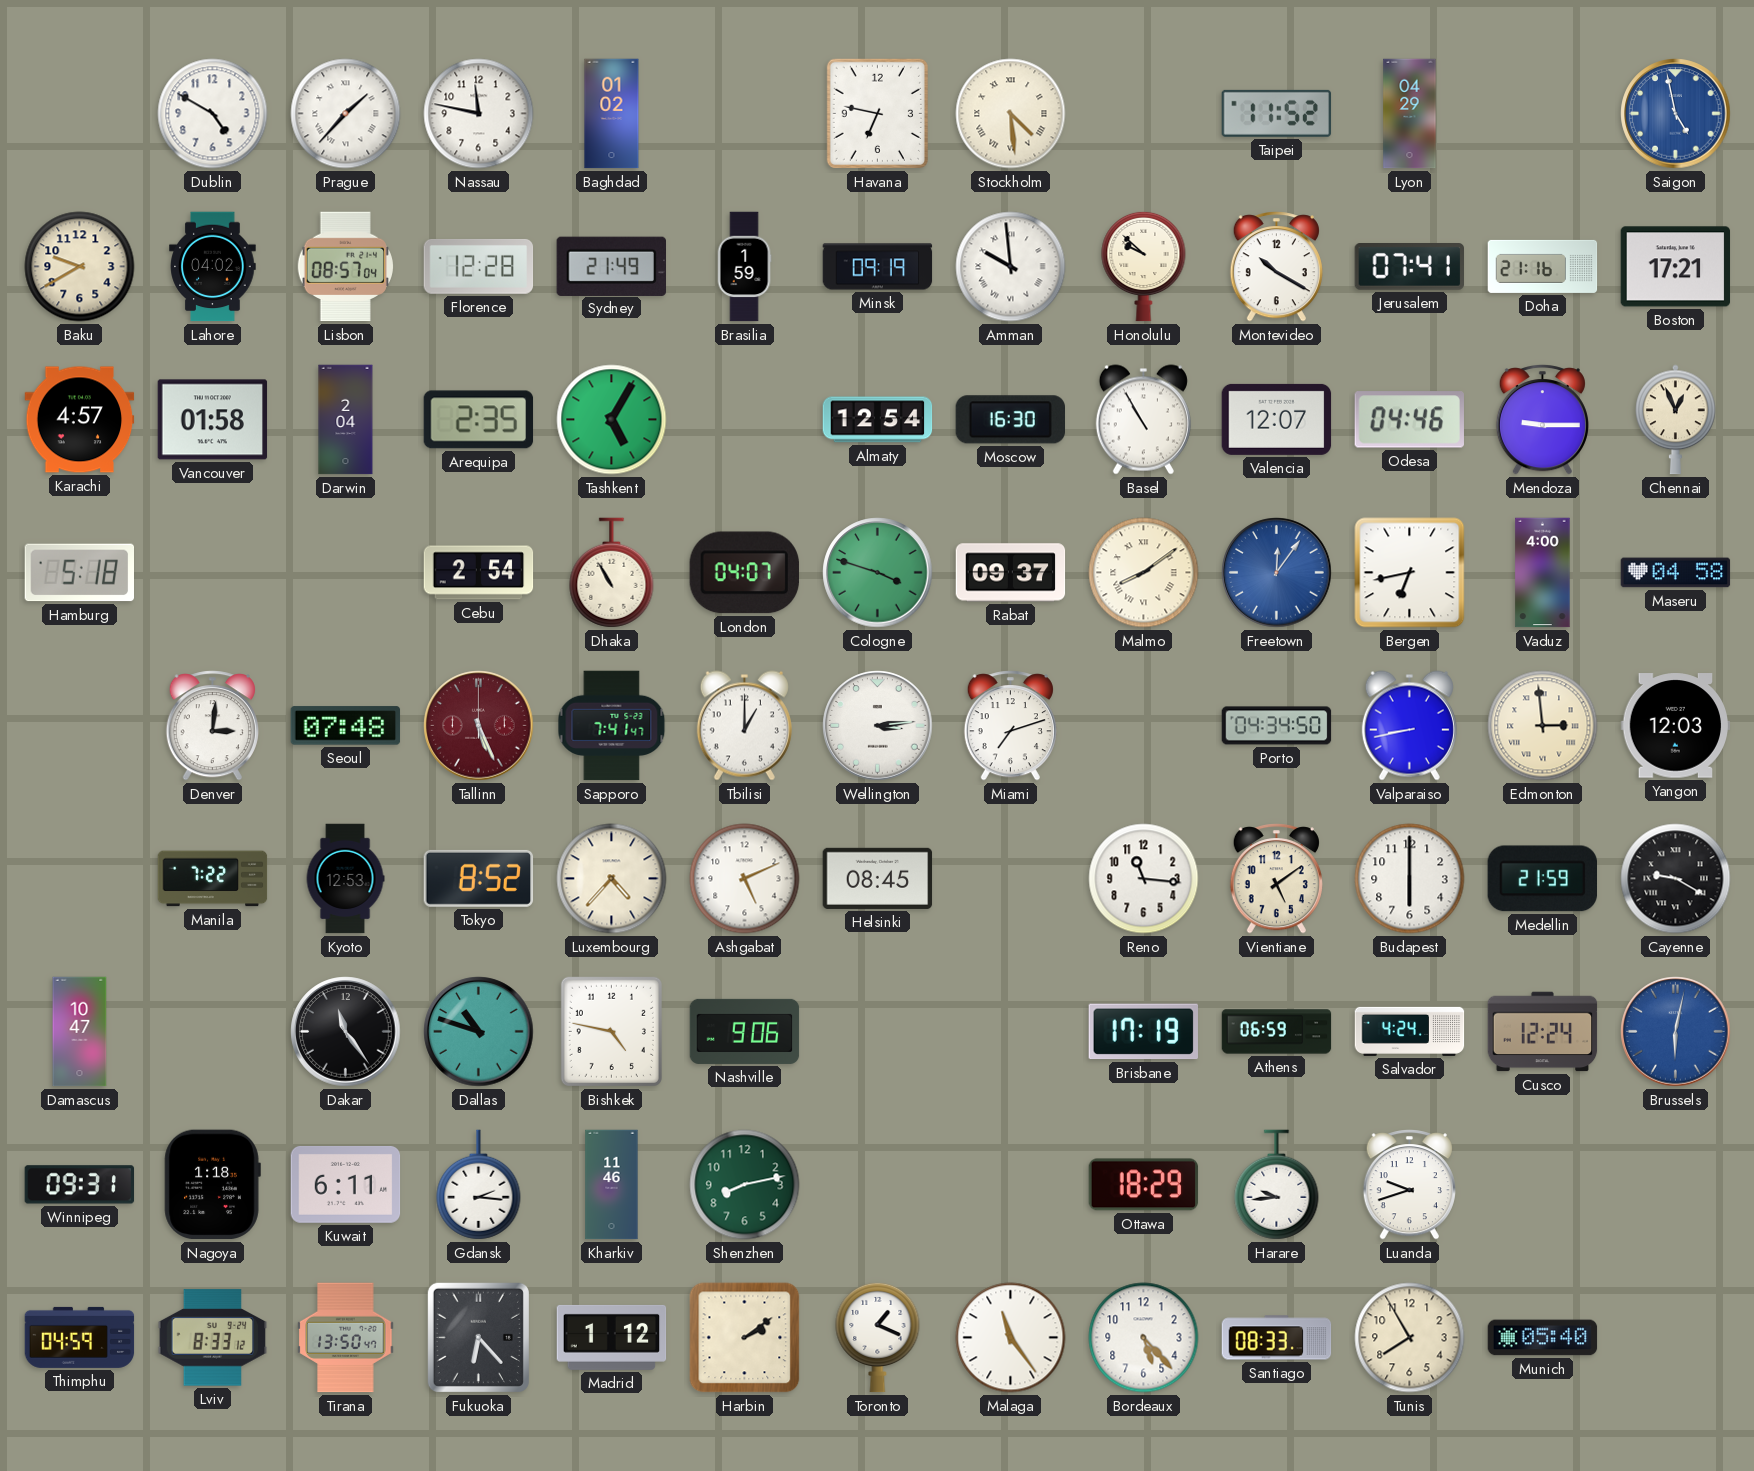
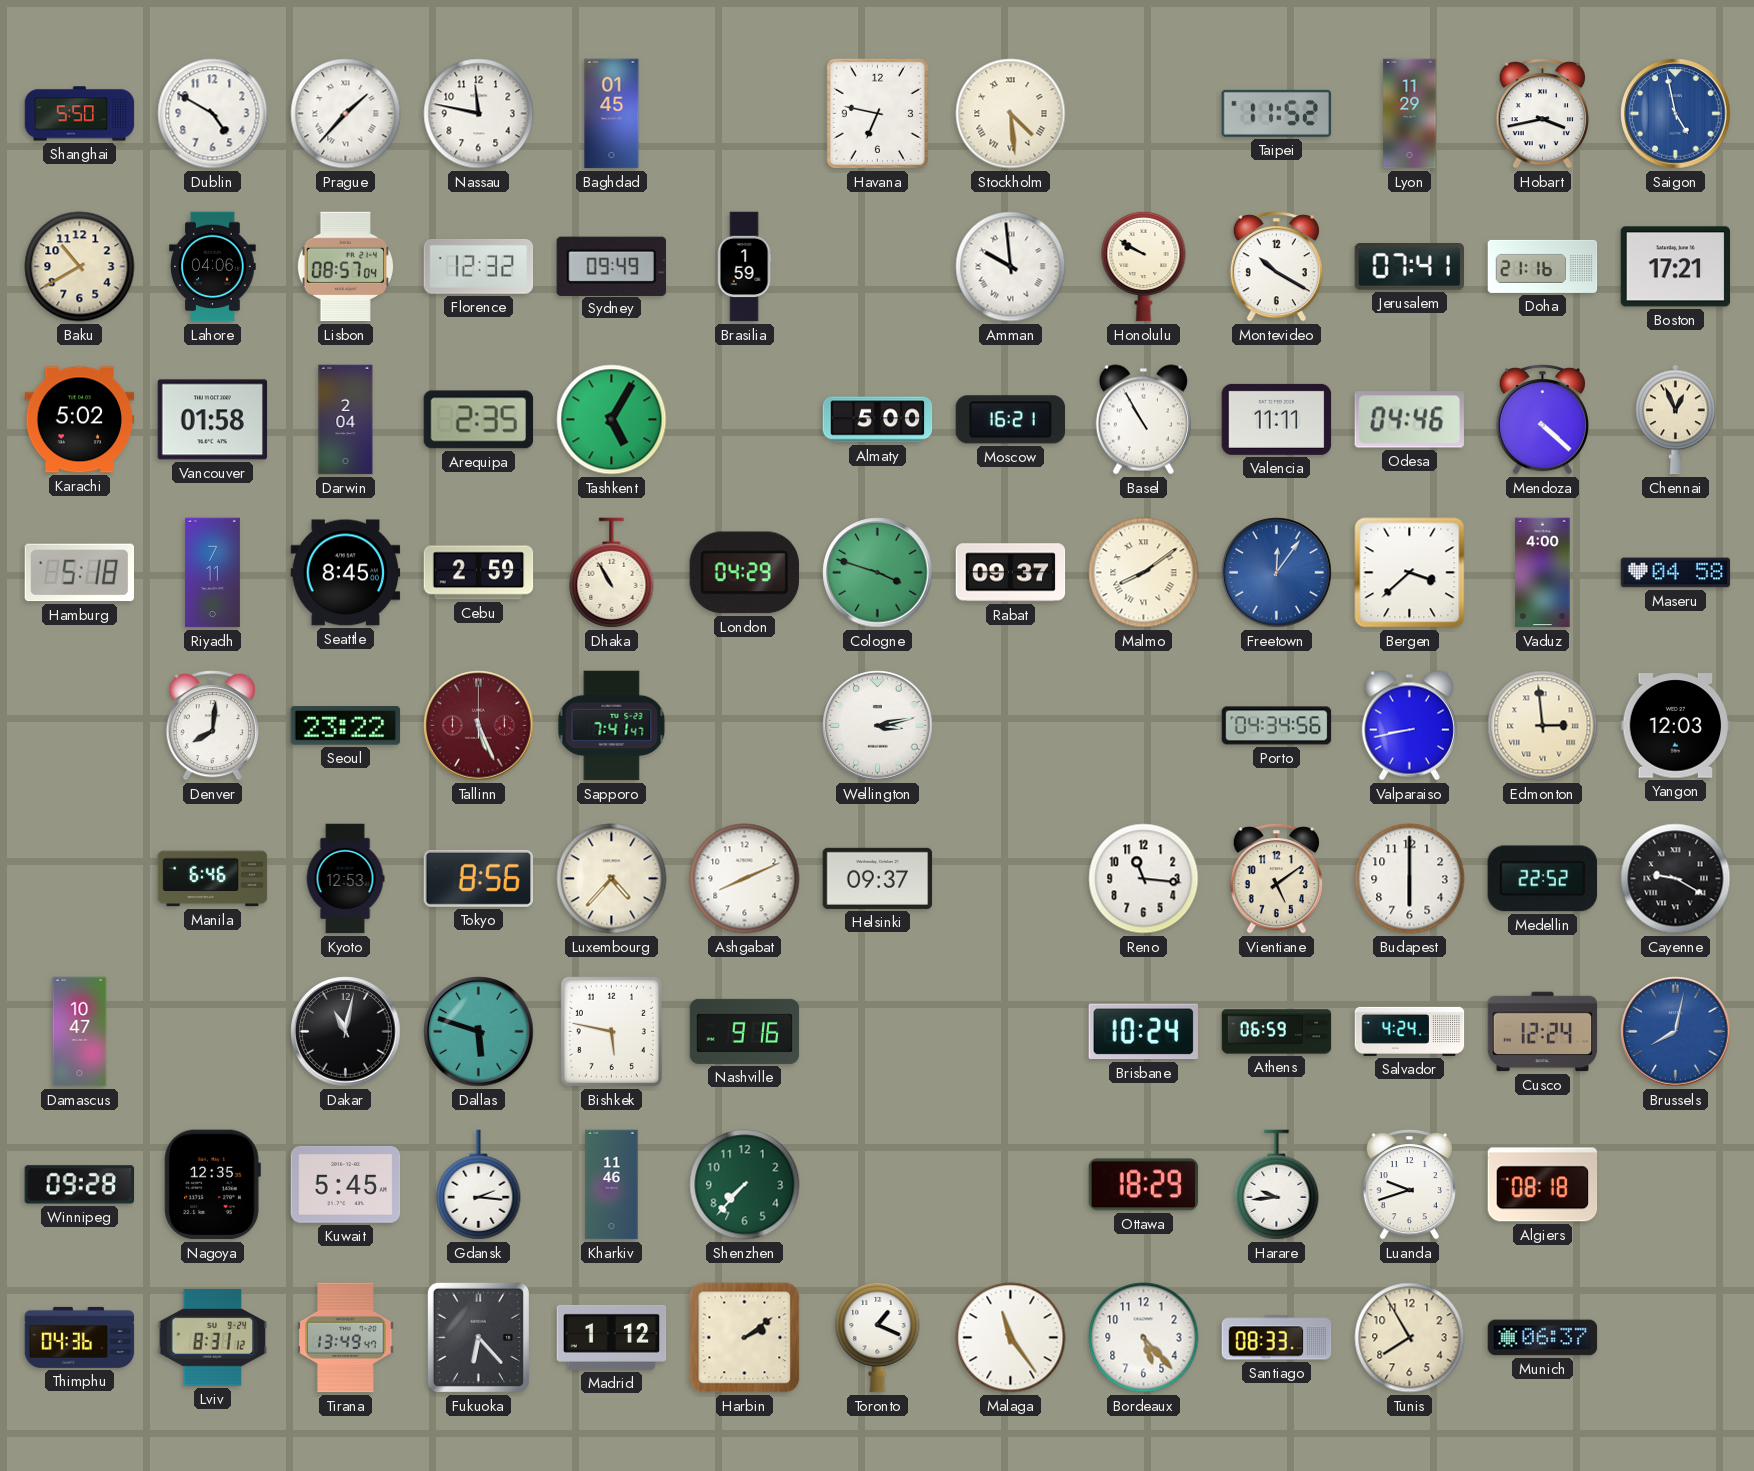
Shanghai: none -> 5:50
Baghdad: 01:02 -> 01:45
Lyon: 04:29 -> 11:29
Hobart: none -> 3:43
Baku: 9:40 -> 10:40
Lahore: 04:02 -> 04:06
Florence: 12:28 -> 12:32
Sydney: 21:49 -> 09:49
Minsk: 09:19 -> none
Honolulu: 9:52 -> 9:50
Karachi: 4:57 -> 5:02
Almaty: 12:54 -> 5:00
Moscow: 16:30 -> 16:21
Valencia: 12:07 -> 11:11
Mendoza: 9:15 -> 4:22
Riyadh: none -> 7:11
Seattle: none -> 8:45
Cebu: 2:54 -> 2:59
London: 04:07 -> 04:29
Bergen: 6:43 -> 3:38
Denver: 3:01 -> 8:01
Seoul: 07:48 -> 23:22
Tbilisi: 1:00 -> none
Wellington: 3:14 -> 3:13
Miami: 7:12 -> none
Porto: 04:34:50 -> 04:34:56
Manila: 7:22 -> 6:46
Tokyo: 8:52 -> 8:56
Ashgabat: 5:11 -> 8:11
Helsinki: 08:45 -> 09:37
Medellin: 21:59 -> 22:52
Dakar: 11:24 -> 11:02
Dallas: 10:48 -> 5:48
Bishkek: 4:47 -> 5:47
Nashville: 9:06 -> 9:16
Brisbane: 17:19 -> 10:24
Brussels: 6:02 -> 8:02
Winnipeg: 09:31 -> 09:28
Nagoya: 1:18 -> 12:35
Kuwait: 6:11 -> 5:45
Shenzhen: 8:13 -> 7:37
Algiers: none -> 08:18
Thimphu: 04:59 -> 04:36
Lviv: 8:33 -> 8:31
Tirana: 13:50 -> 13:49
Munich: 05:40 -> 06:37
